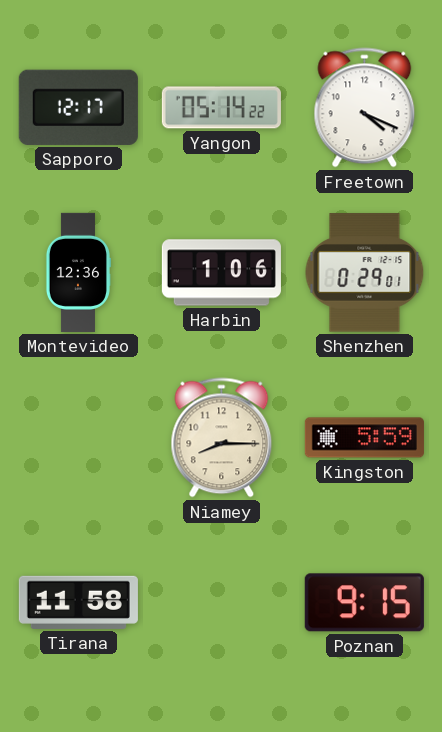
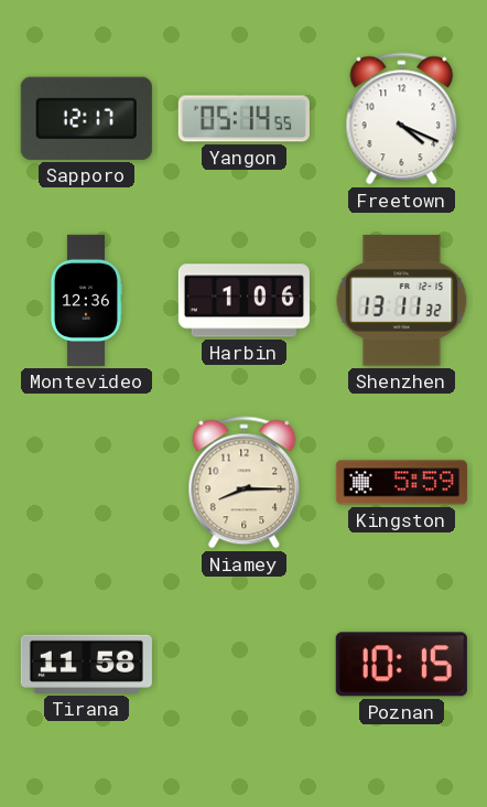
Yangon: 05:14:22 -> 05:14:55
Shenzhen: 0:29 -> 13:11
Poznan: 9:15 -> 10:15
